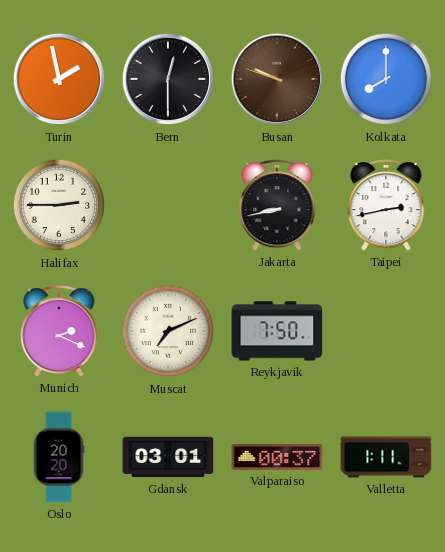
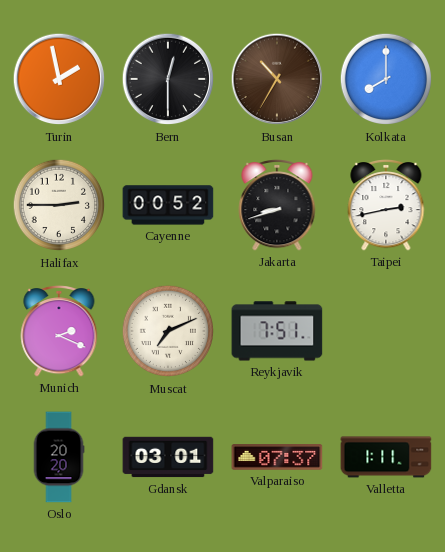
Busan: 9:48 -> 10:35
Cayenne: none -> 00:52
Jakarta: 8:43 -> 8:42
Reykjavik: 7:50 -> 7:51
Valparaiso: 00:37 -> 07:37
